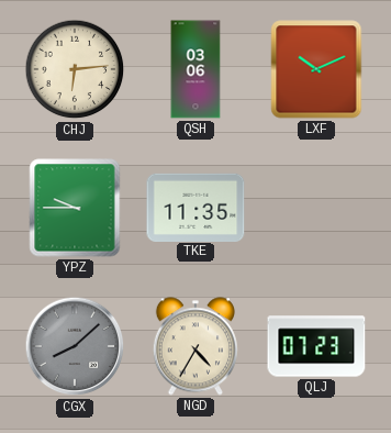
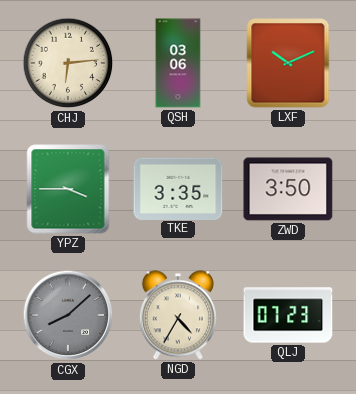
YPZ: 9:45 -> 3:45
TKE: 11:35 -> 3:35
ZWD: none -> 3:50
